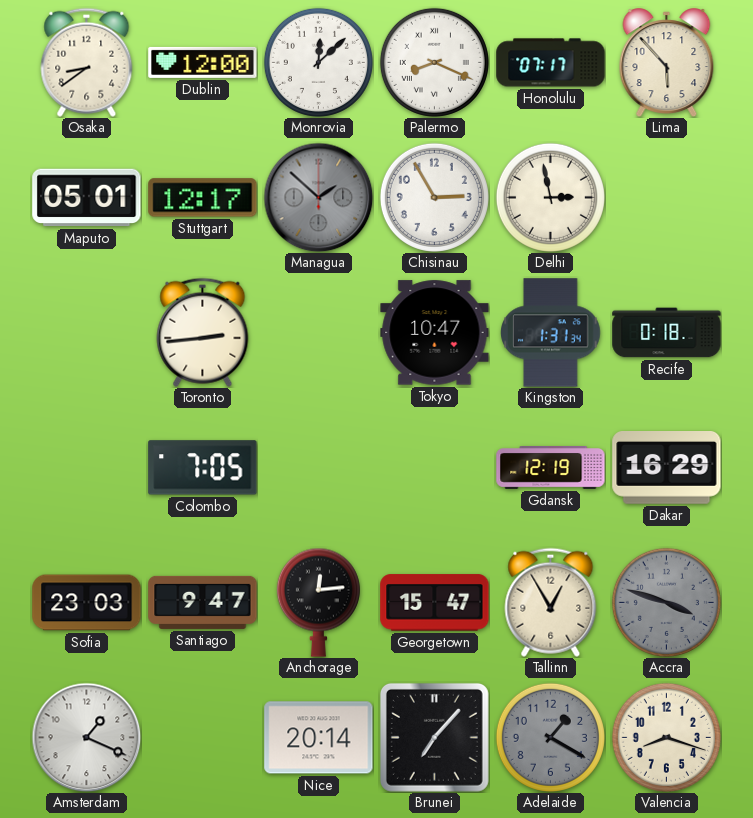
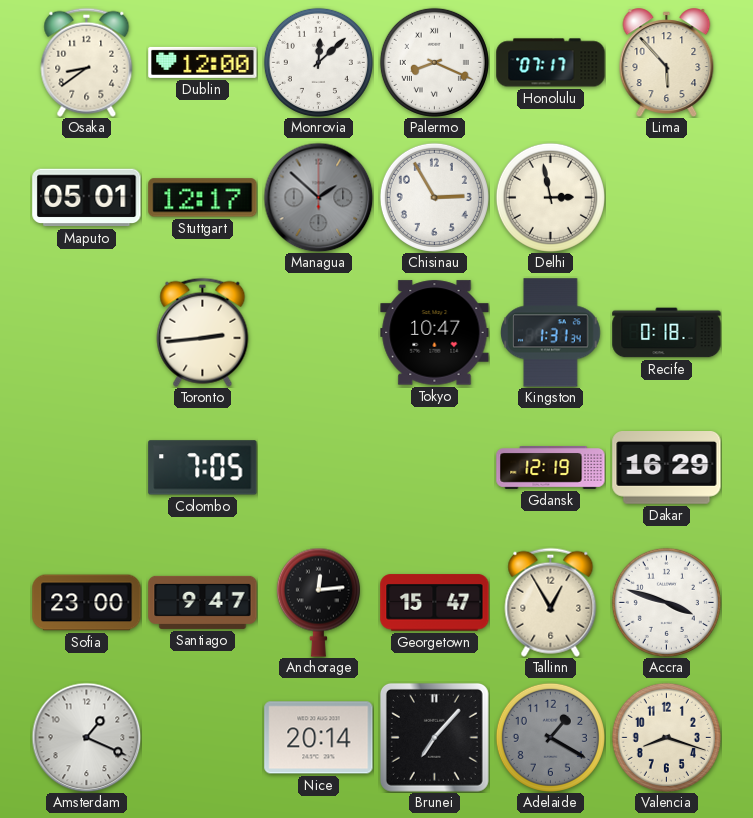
Sofia: 23:03 -> 23:00
Accra dial: grey -> white
